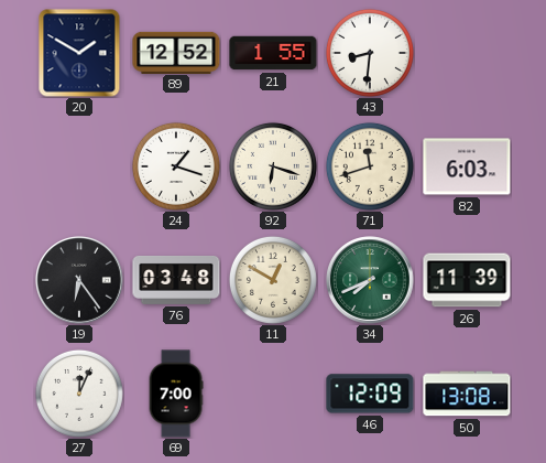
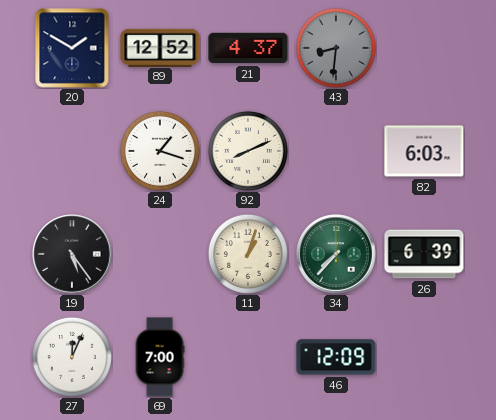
21: 1:55 -> 4:37
43 dial: white -> grey
92: 6:18 -> 8:11
71: 11:42 -> none
19: 6:24 -> 5:24
76: 03:48 -> none
11: 12:50 -> 1:03
34: 7:41 -> 7:37
26: 11:39 -> 6:39
50: 13:08 -> none
